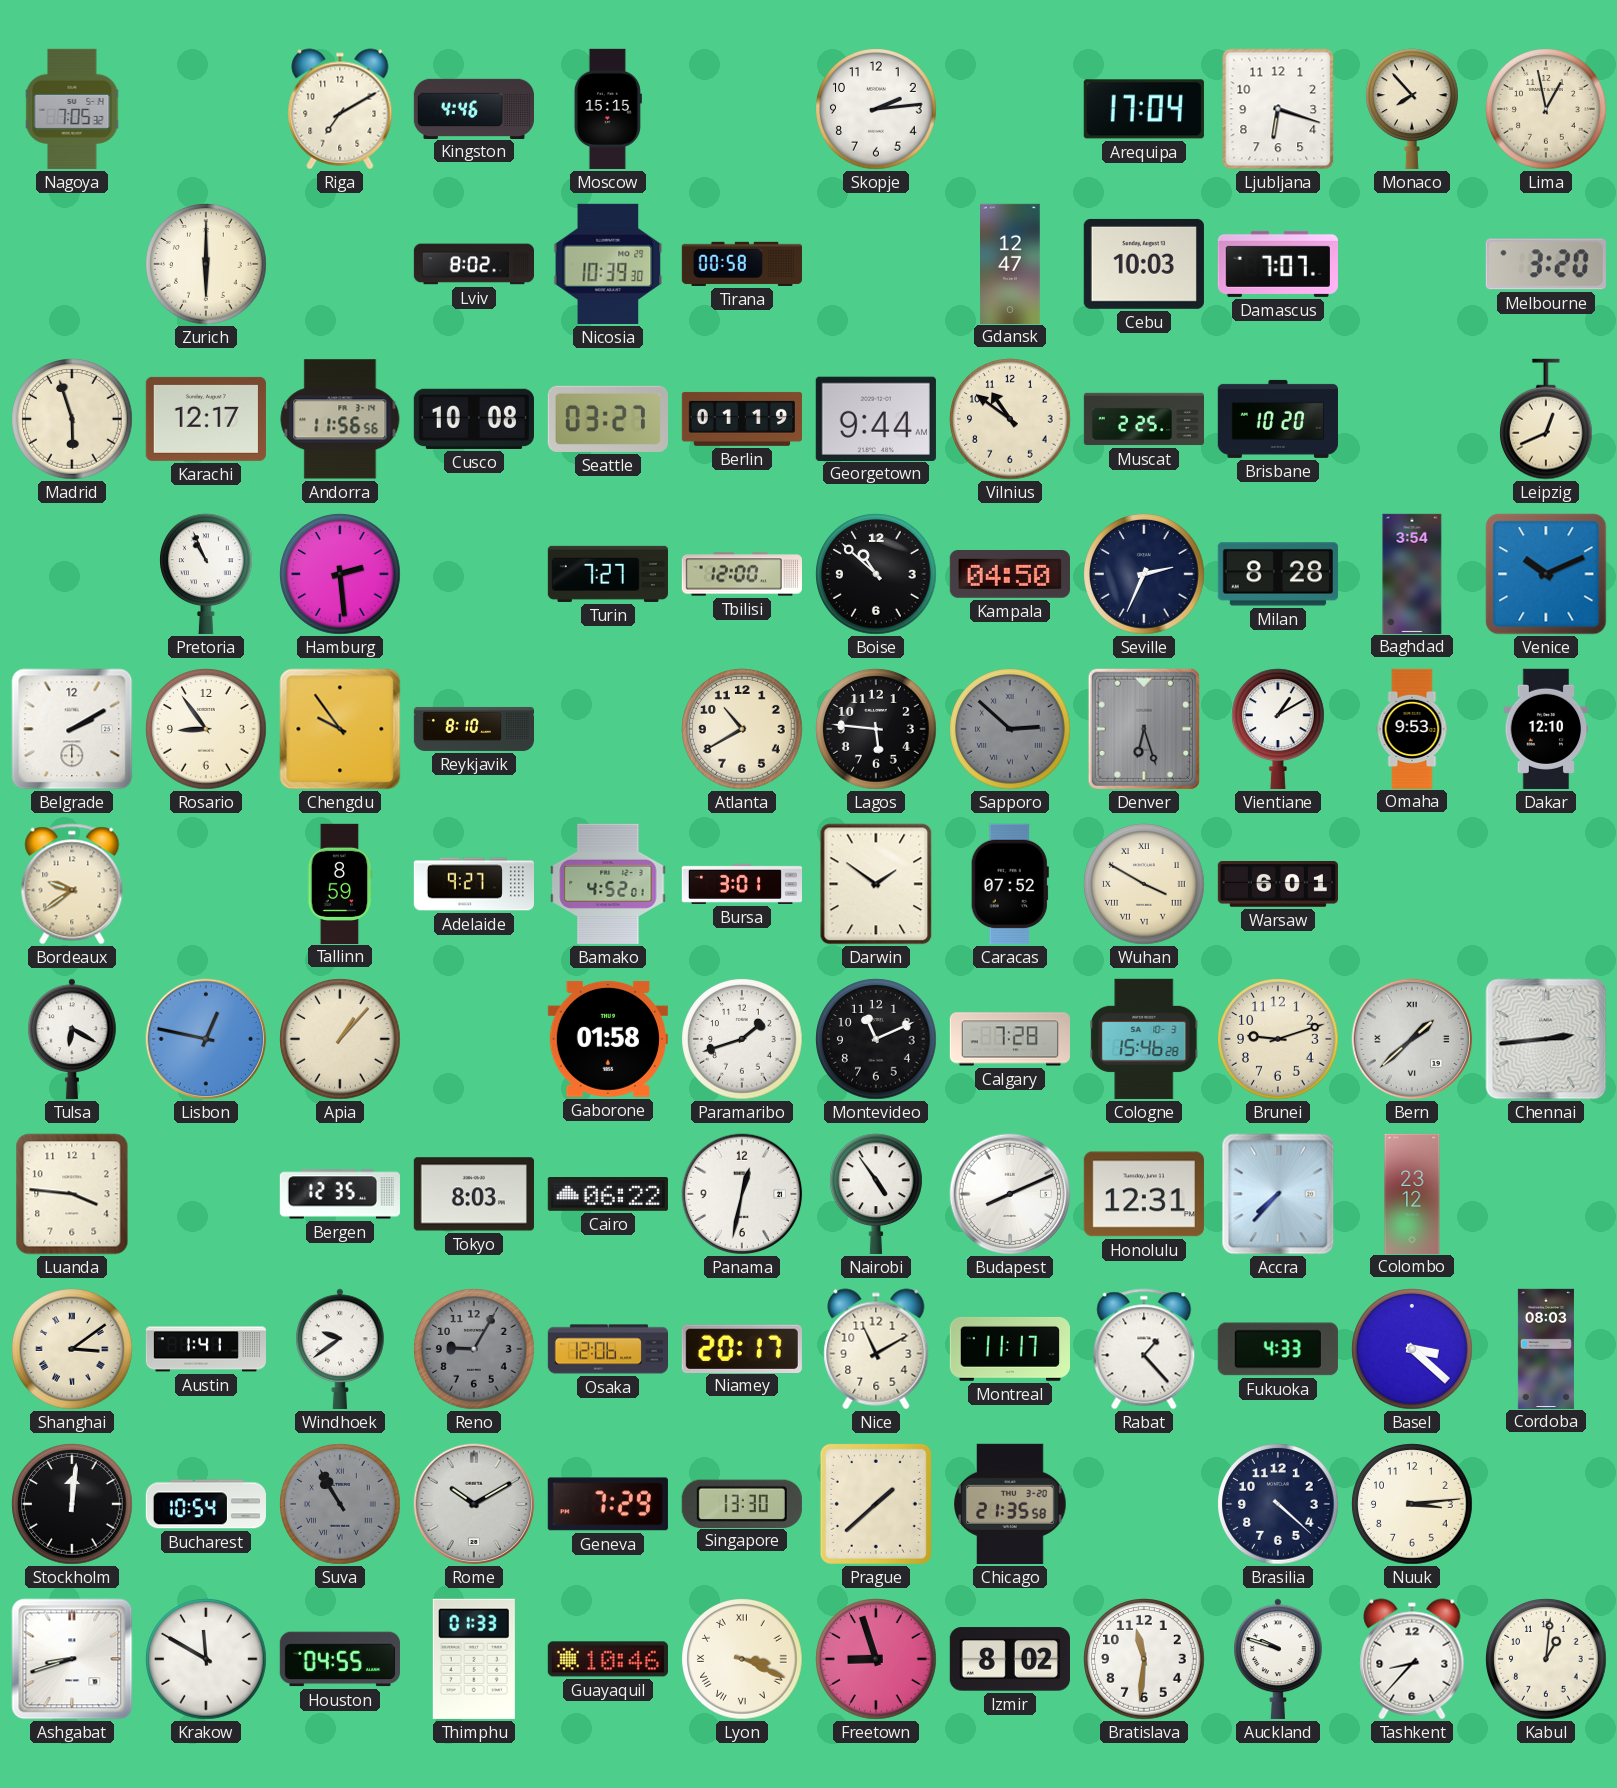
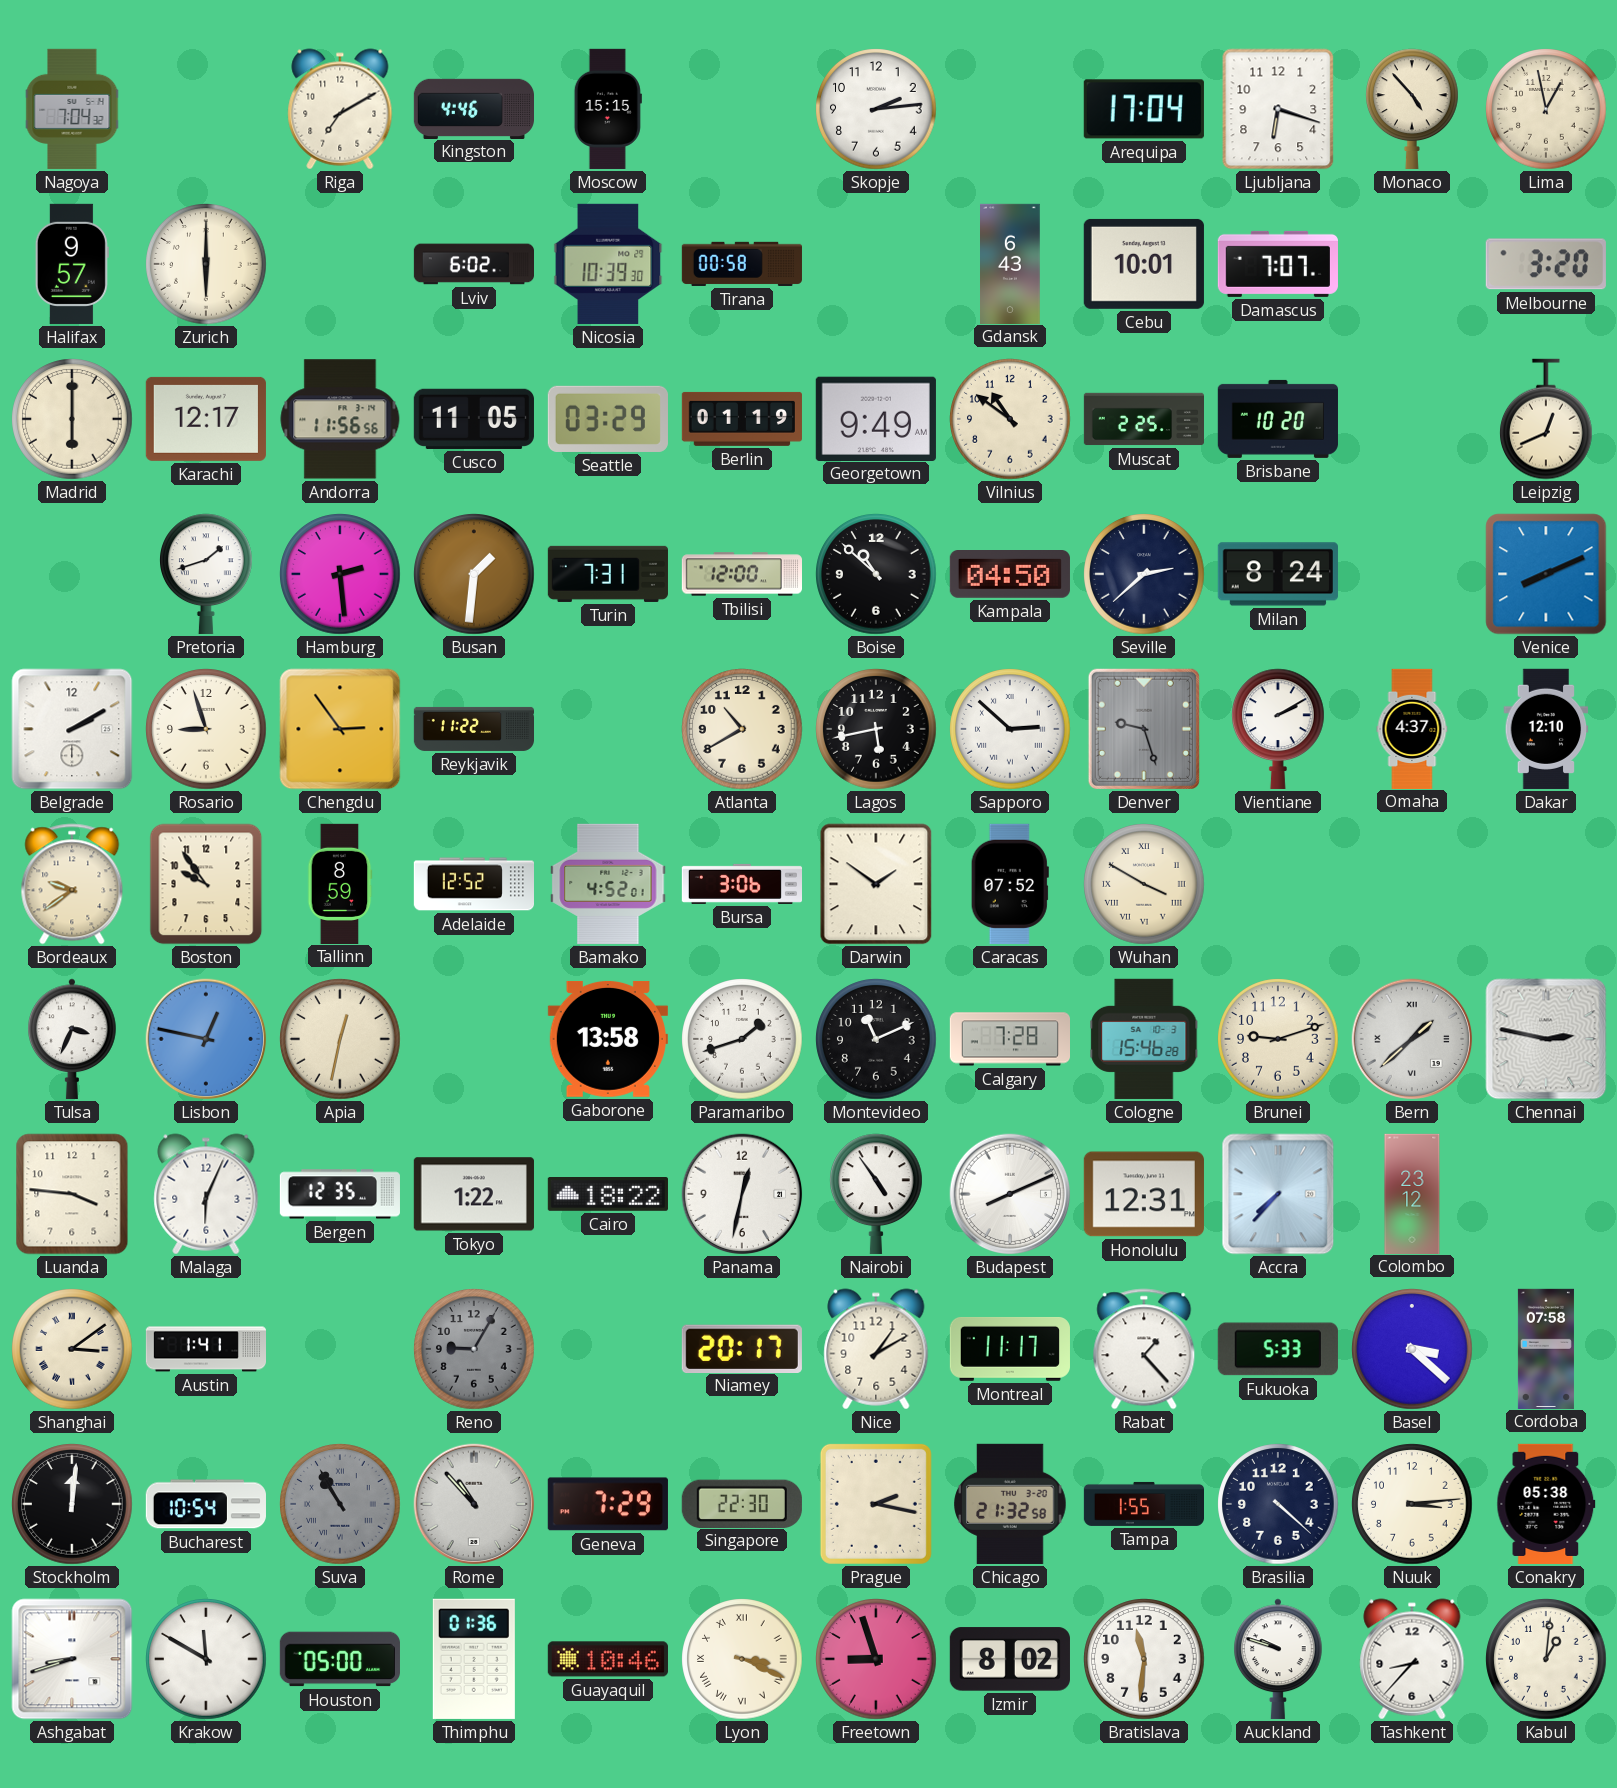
Nagoya: 7:05 -> 7:04
Monaco: 7:53 -> 4:53
Halifax: none -> 9:57
Lviv: 8:02 -> 6:02
Gdansk: 12:47 -> 6:43
Cebu: 10:03 -> 10:01
Madrid: 5:57 -> 6:00
Cusco: 10:08 -> 11:05
Seattle: 03:27 -> 03:29
Georgetown: 9:44 -> 9:49
Pretoria: 10:56 -> 1:42
Busan: none -> 1:31
Turin: 7:27 -> 7:31
Seville: 2:34 -> 2:38
Milan: 8:28 -> 8:24
Baghdad: 3:54 -> none
Venice: 10:11 -> 8:11
Rosario: 8:54 -> 8:57
Chengdu: 9:54 -> 2:54
Reykjavik: 8:10 -> 11:22
Lagos: 5:46 -> 5:43
Sapporo dial: grey -> white
Denver: 6:27 -> 9:27
Vientiane: 1:10 -> 2:10
Omaha: 9:53 -> 4:37
Boston: none -> 9:54
Adelaide: 9:27 -> 12:52
Bursa: 3:01 -> 3:06
Warsaw: 6:01 -> none
Tulsa: 6:20 -> 3:34
Apia: 1:07 -> 12:32
Gaborone: 01:58 -> 13:58
Chennai: 2:44 -> 2:47
Malaga: none -> 6:04
Tokyo: 8:03 -> 1:22
Cairo: 06:22 -> 18:22
Windhoek: 9:39 -> none
Osaka: 12:06 -> none
Nice: 11:10 -> 1:10
Fukuoka: 4:33 -> 5:33
Cordoba: 08:03 -> 07:58
Rome: 10:10 -> 10:53
Singapore: 13:30 -> 22:30
Prague: 1:38 -> 2:17
Chicago: 21:35 -> 21:32
Tampa: none -> 1:55
Conakry: none -> 05:38
Houston: 04:55 -> 05:00
Thimphu: 01:33 -> 01:36
